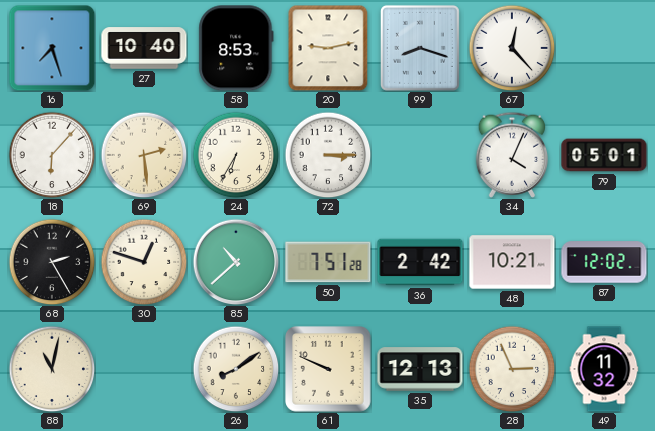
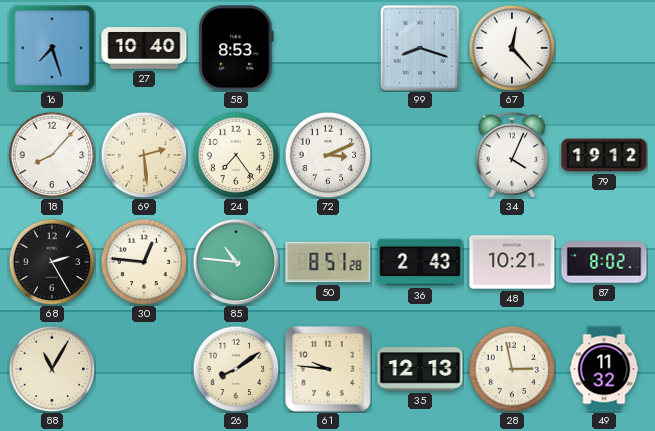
20: 9:13 -> none
18: 6:07 -> 8:07
24: 6:35 -> 7:24
72: 3:15 -> 3:11
79: 05:01 -> 19:12
30: 12:48 -> 12:46
85: 10:38 -> 10:46
50: 7:51 -> 8:51
36: 2:42 -> 2:43
87: 12:02 -> 8:02
88: 11:02 -> 11:05
61: 9:49 -> 9:46
28: 2:56 -> 2:58
